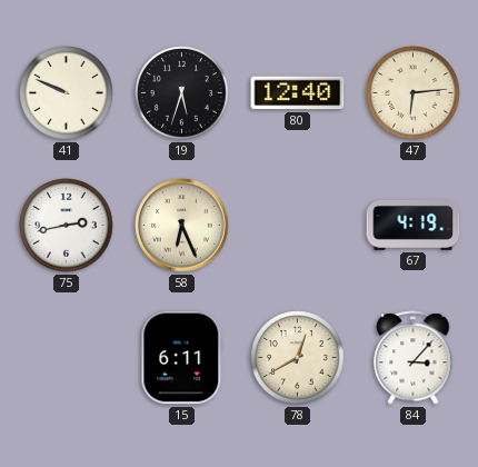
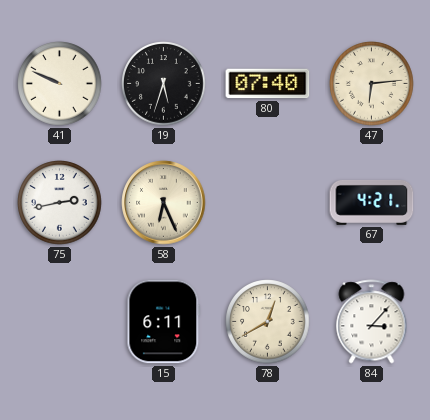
80: 12:40 -> 07:40
67: 4:19 -> 4:21
